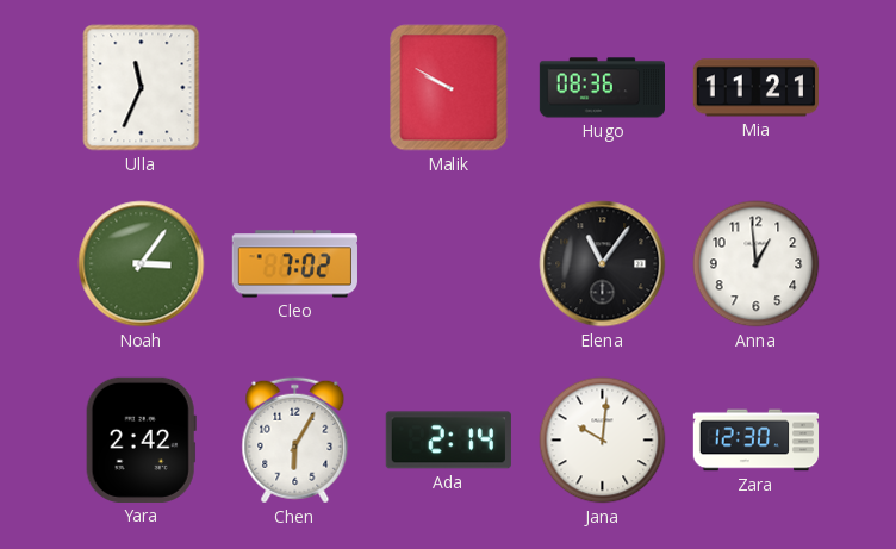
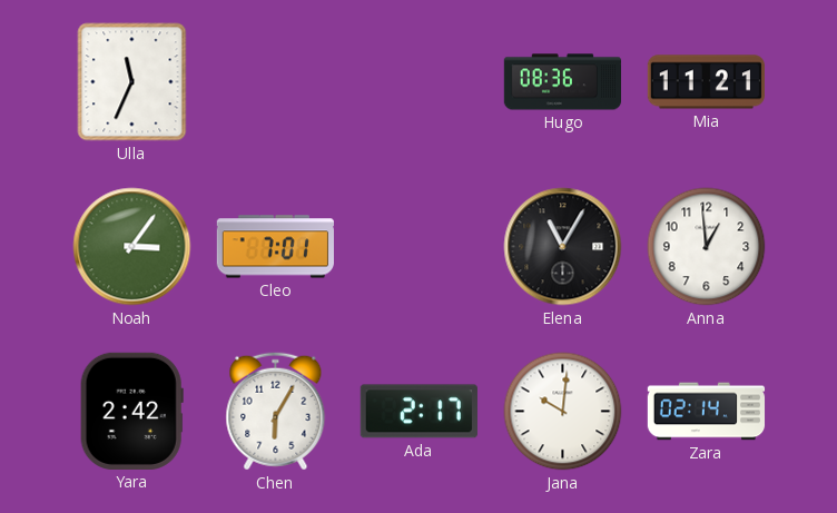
Malik: 9:50 -> none
Cleo: 7:02 -> 7:01
Elena: 11:06 -> 11:05
Ada: 2:14 -> 2:17
Zara: 12:30 -> 02:14
